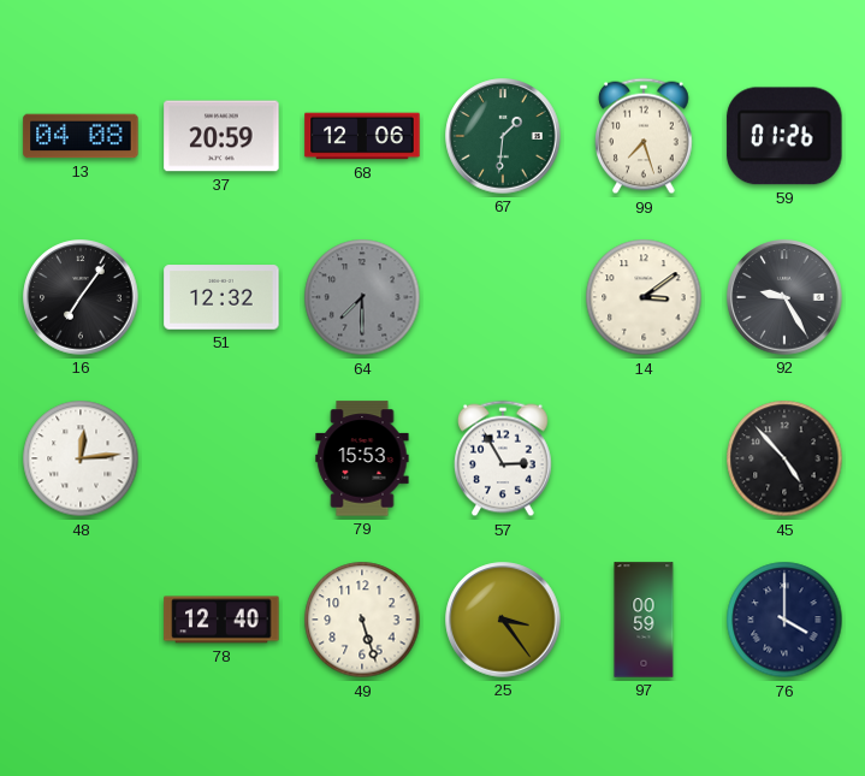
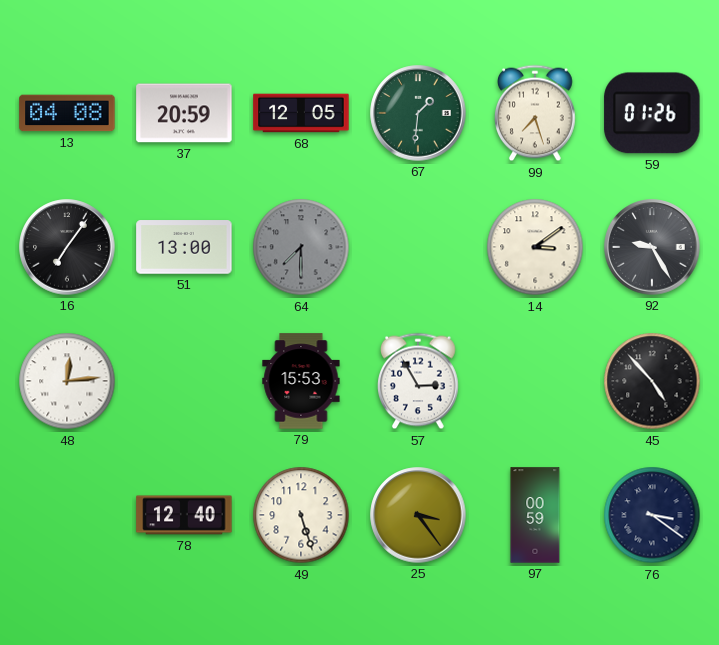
68: 12:06 -> 12:05
51: 12:32 -> 13:00
76: 4:00 -> 3:21
